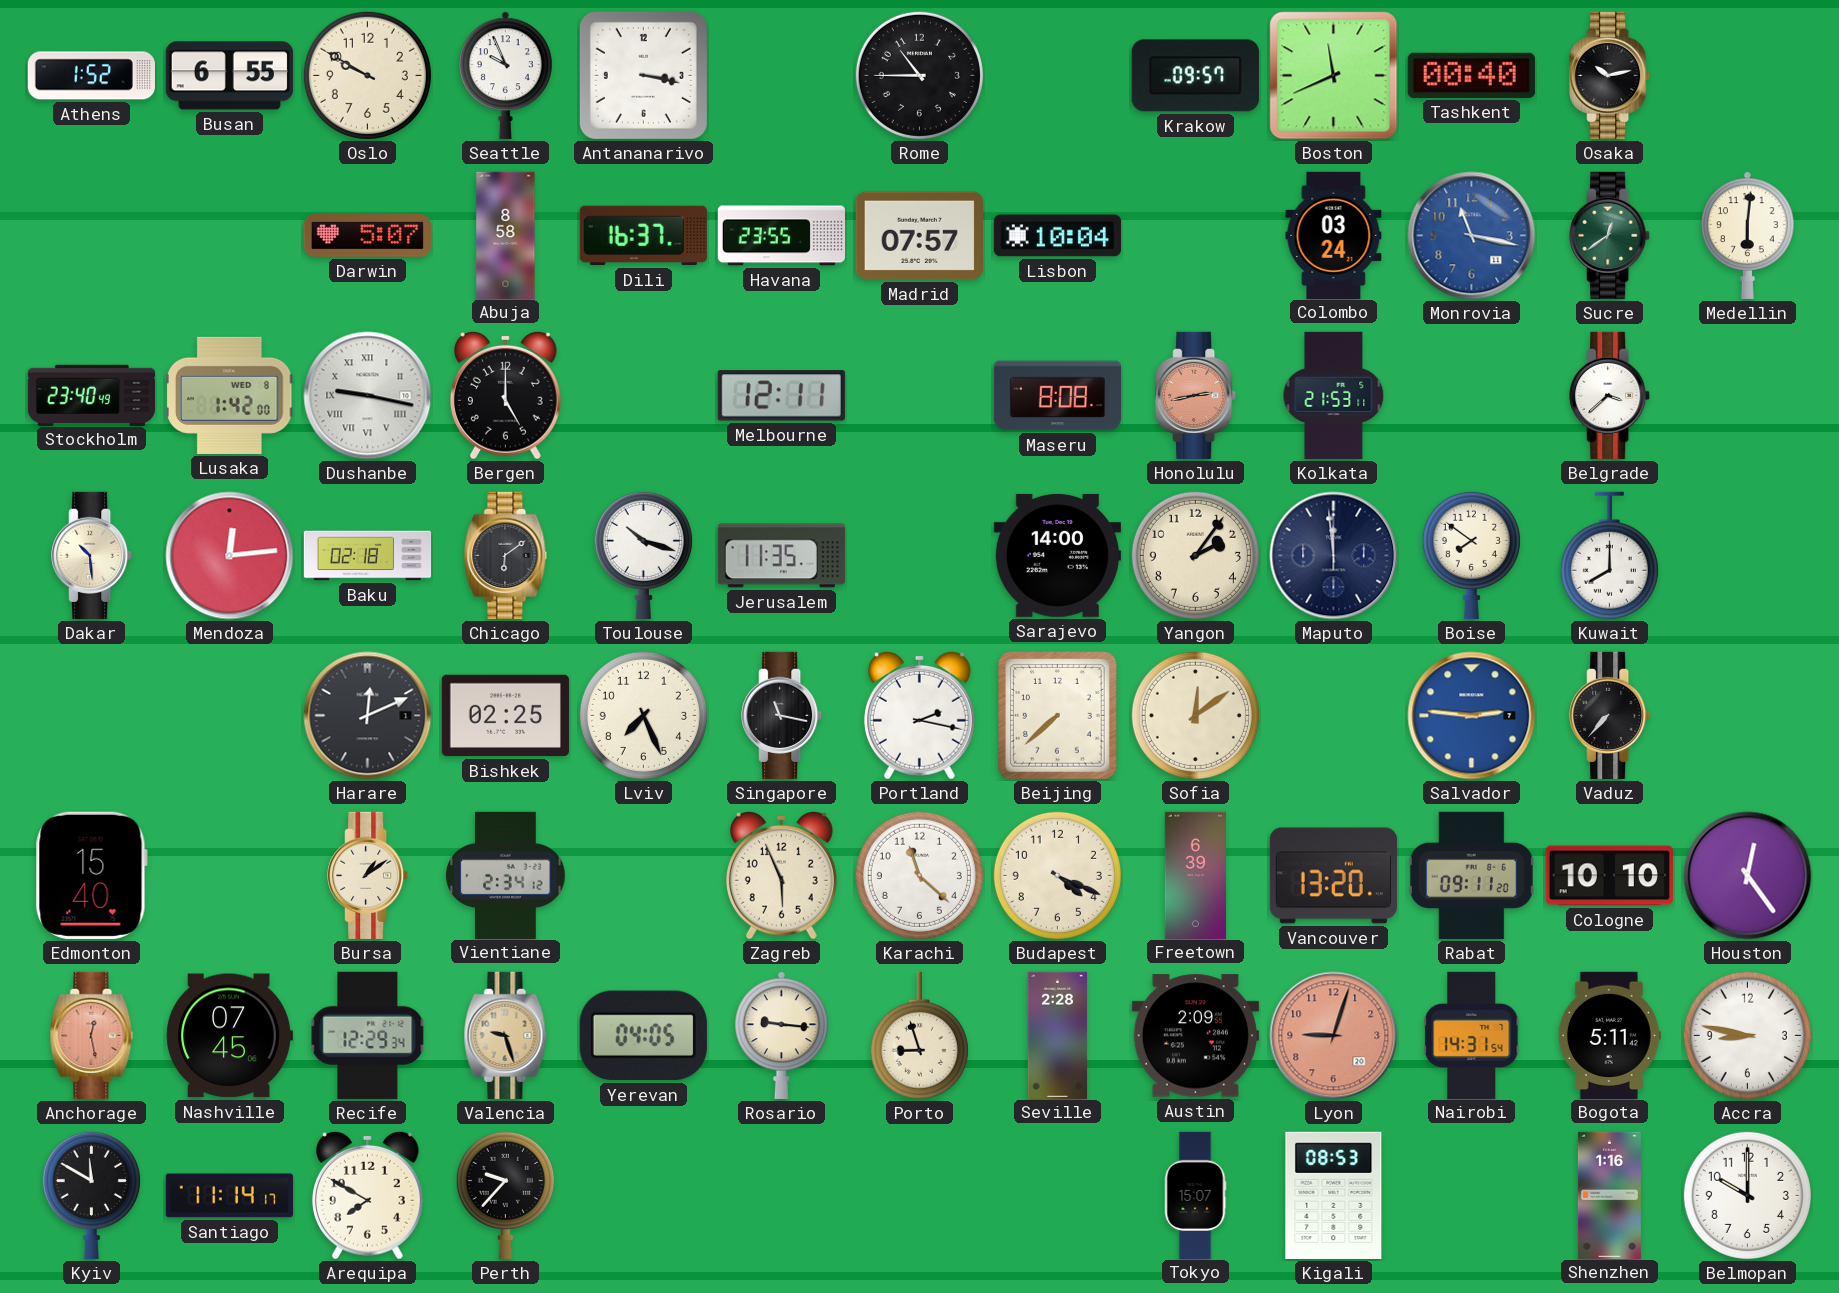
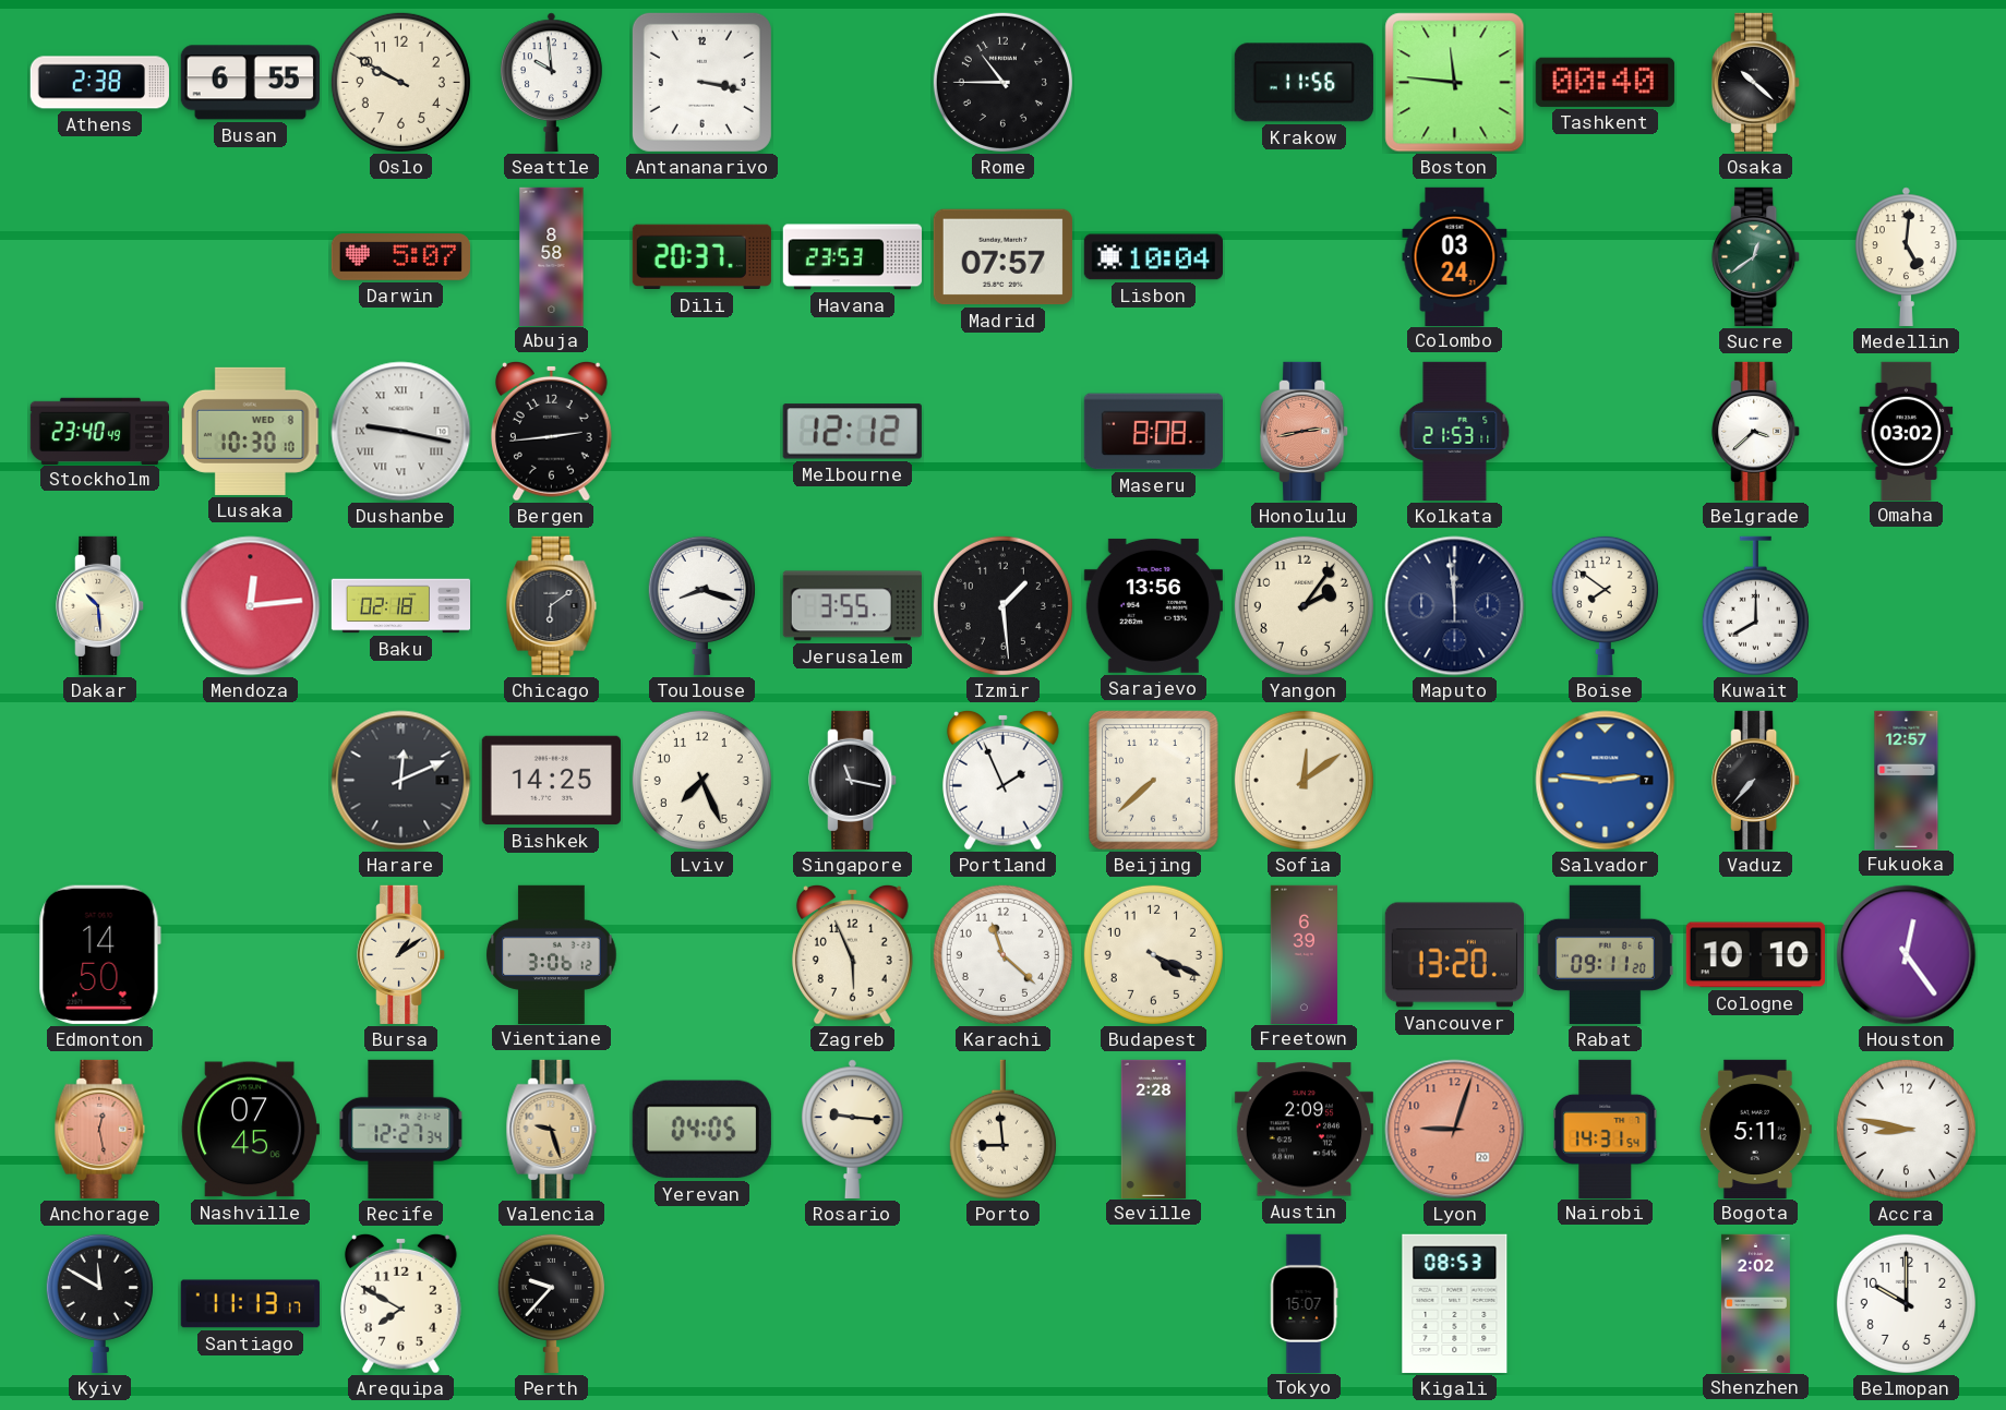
Athens: 1:52 -> 2:38
Seattle: 9:56 -> 9:59
Krakow: 09:57 -> 11:56
Boston: 11:41 -> 11:46
Osaka: 10:13 -> 10:22
Dili: 16:37 -> 20:37
Havana: 23:55 -> 23:53
Monrovia: 11:17 -> none
Medellin: 6:01 -> 5:01
Lusaka: 1:42 -> 10:30
Bergen: 5:00 -> 2:44
Melbourne: 12:11 -> 12:12
Omaha: none -> 03:02
Toulouse: 10:18 -> 8:18
Jerusalem: 11:35 -> 3:55
Izmir: none -> 1:29
Sarajevo: 14:00 -> 13:56
Bishkek: 02:25 -> 14:25
Portland: 2:17 -> 1:56
Fukuoka: none -> 12:57
Edmonton: 15:40 -> 14:50
Vientiane: 2:34 -> 3:06
Recife: 12:29 -> 12:27
Porto: 8:57 -> 8:59
Santiago: 11:14 -> 11:13
Shenzhen: 1:16 -> 2:02
